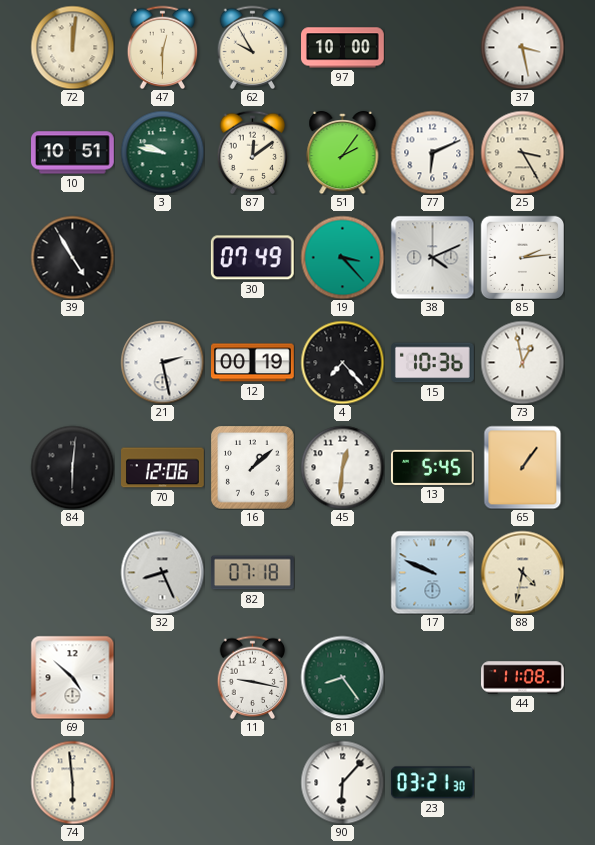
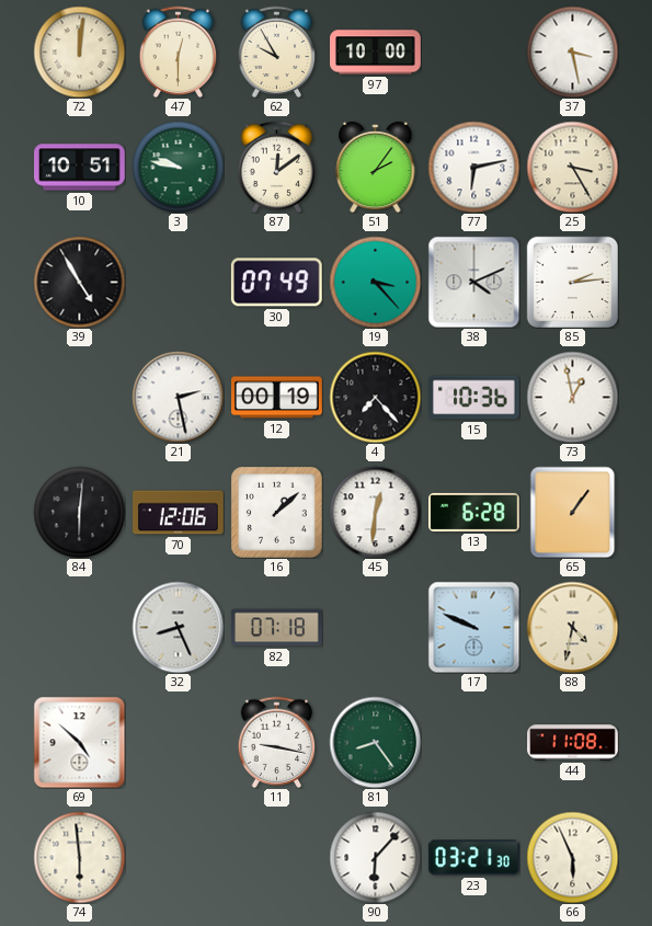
77: 6:11 -> 6:13
13: 5:45 -> 6:28
66: none -> 5:56
